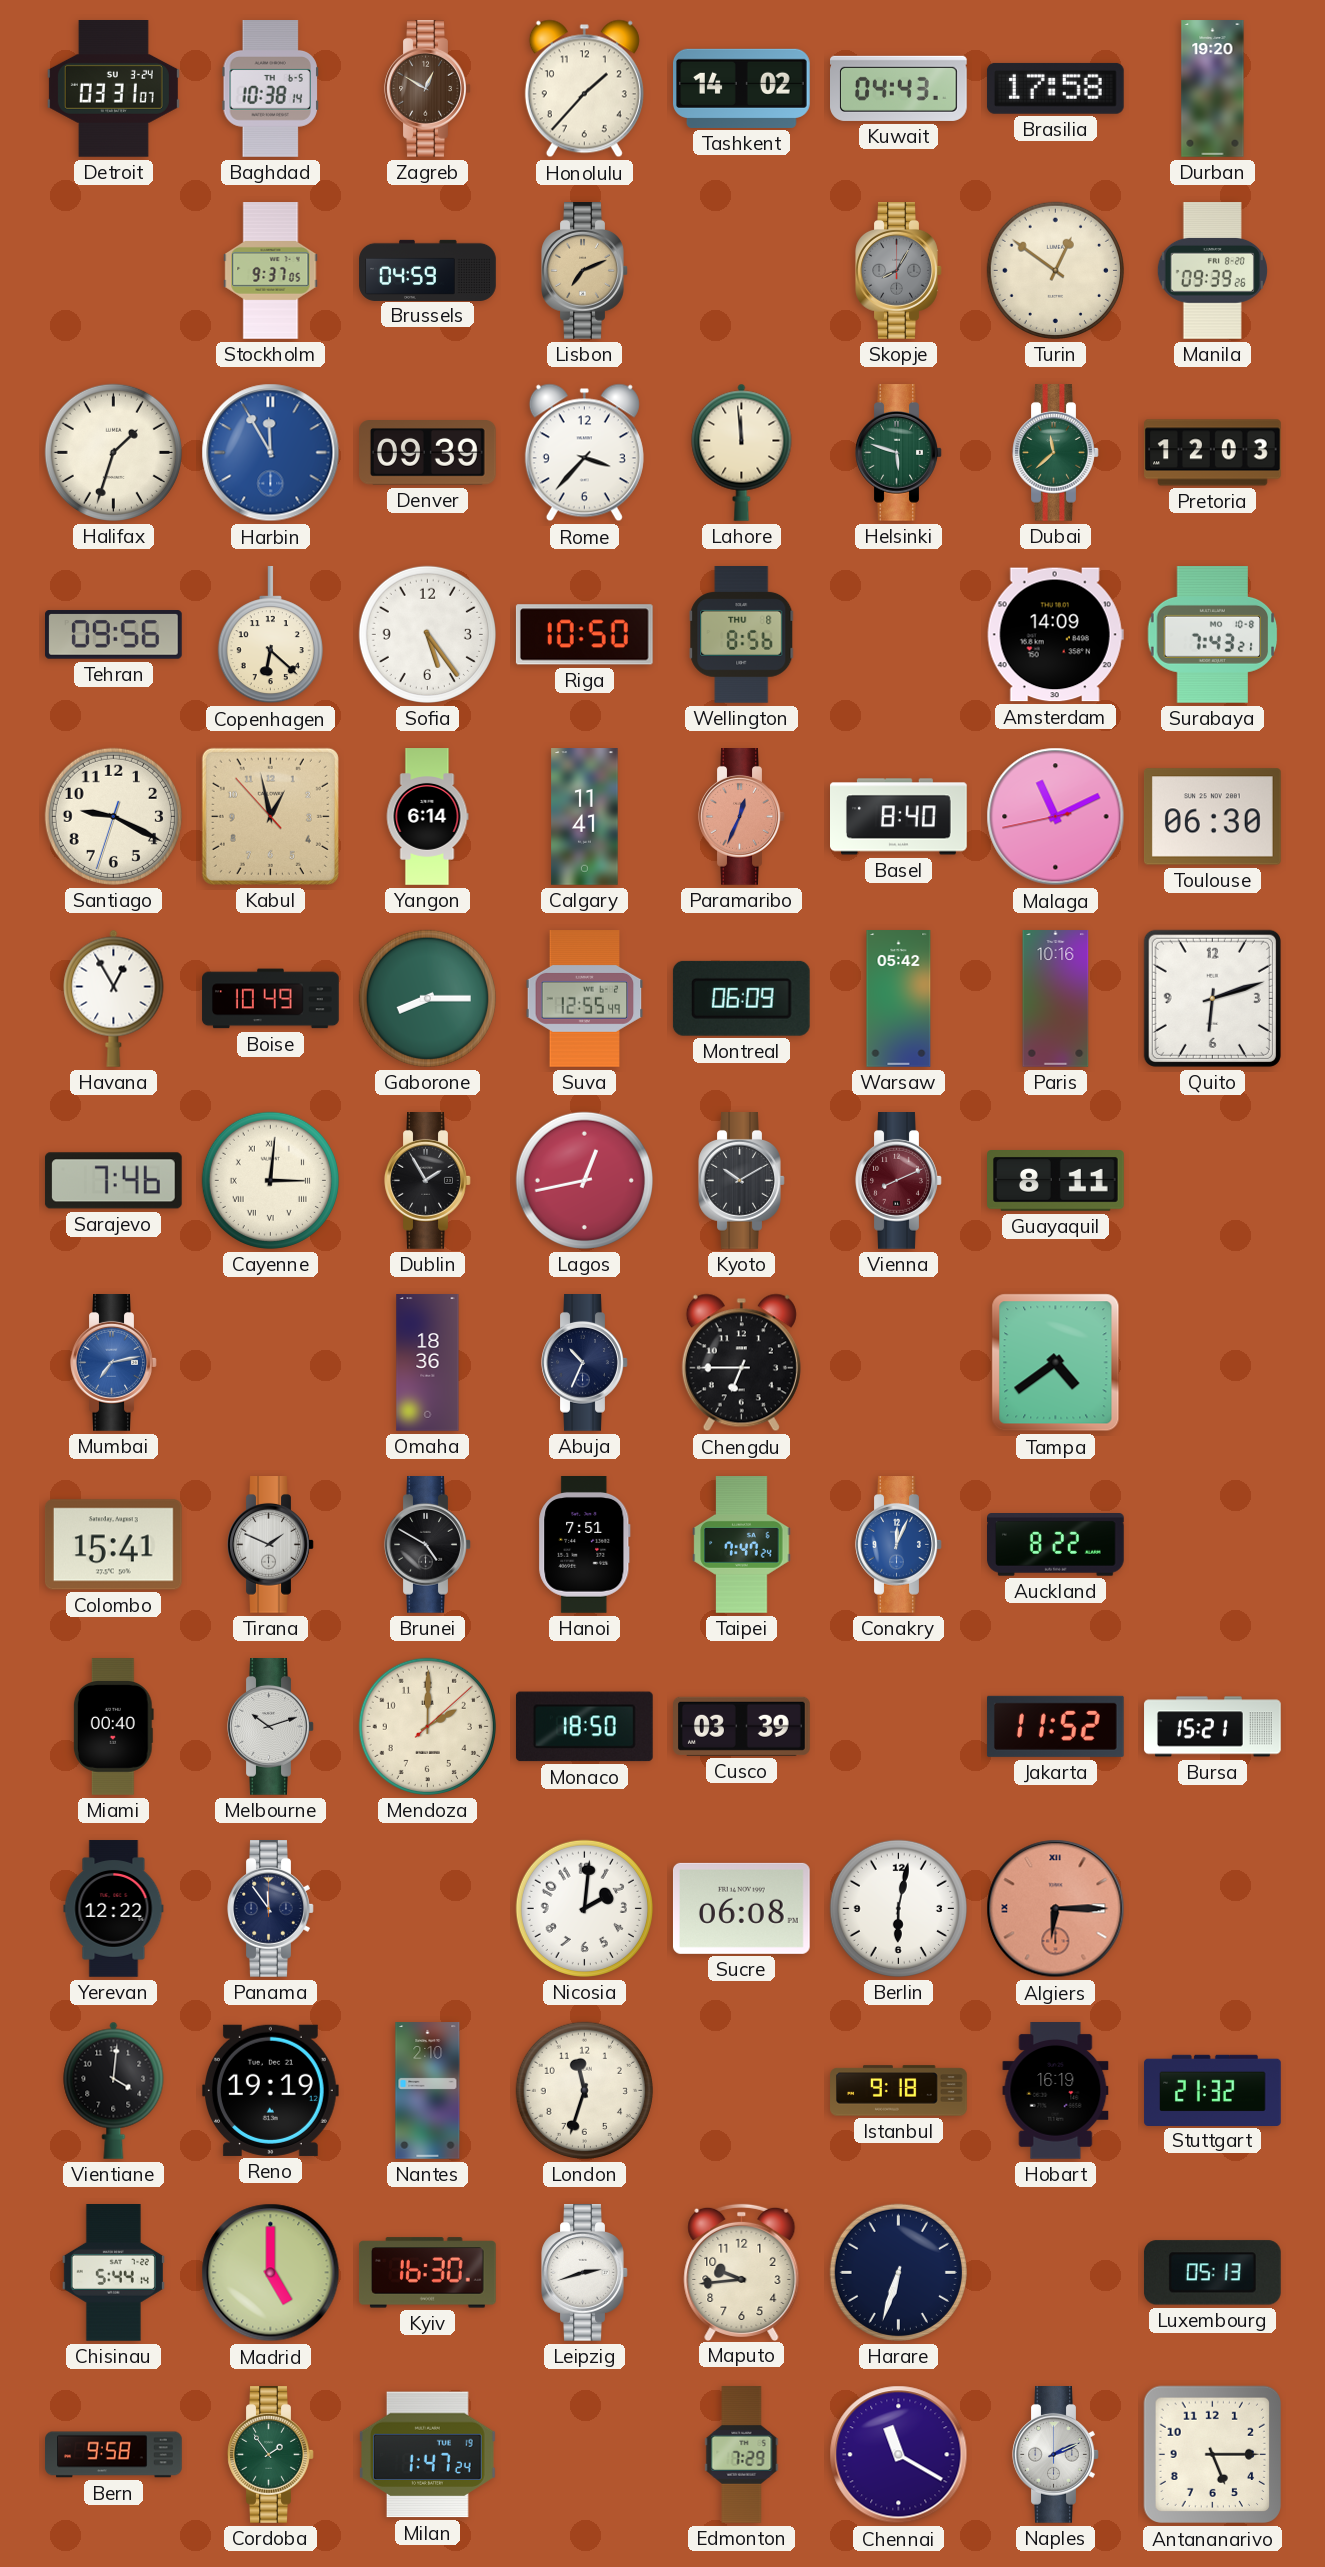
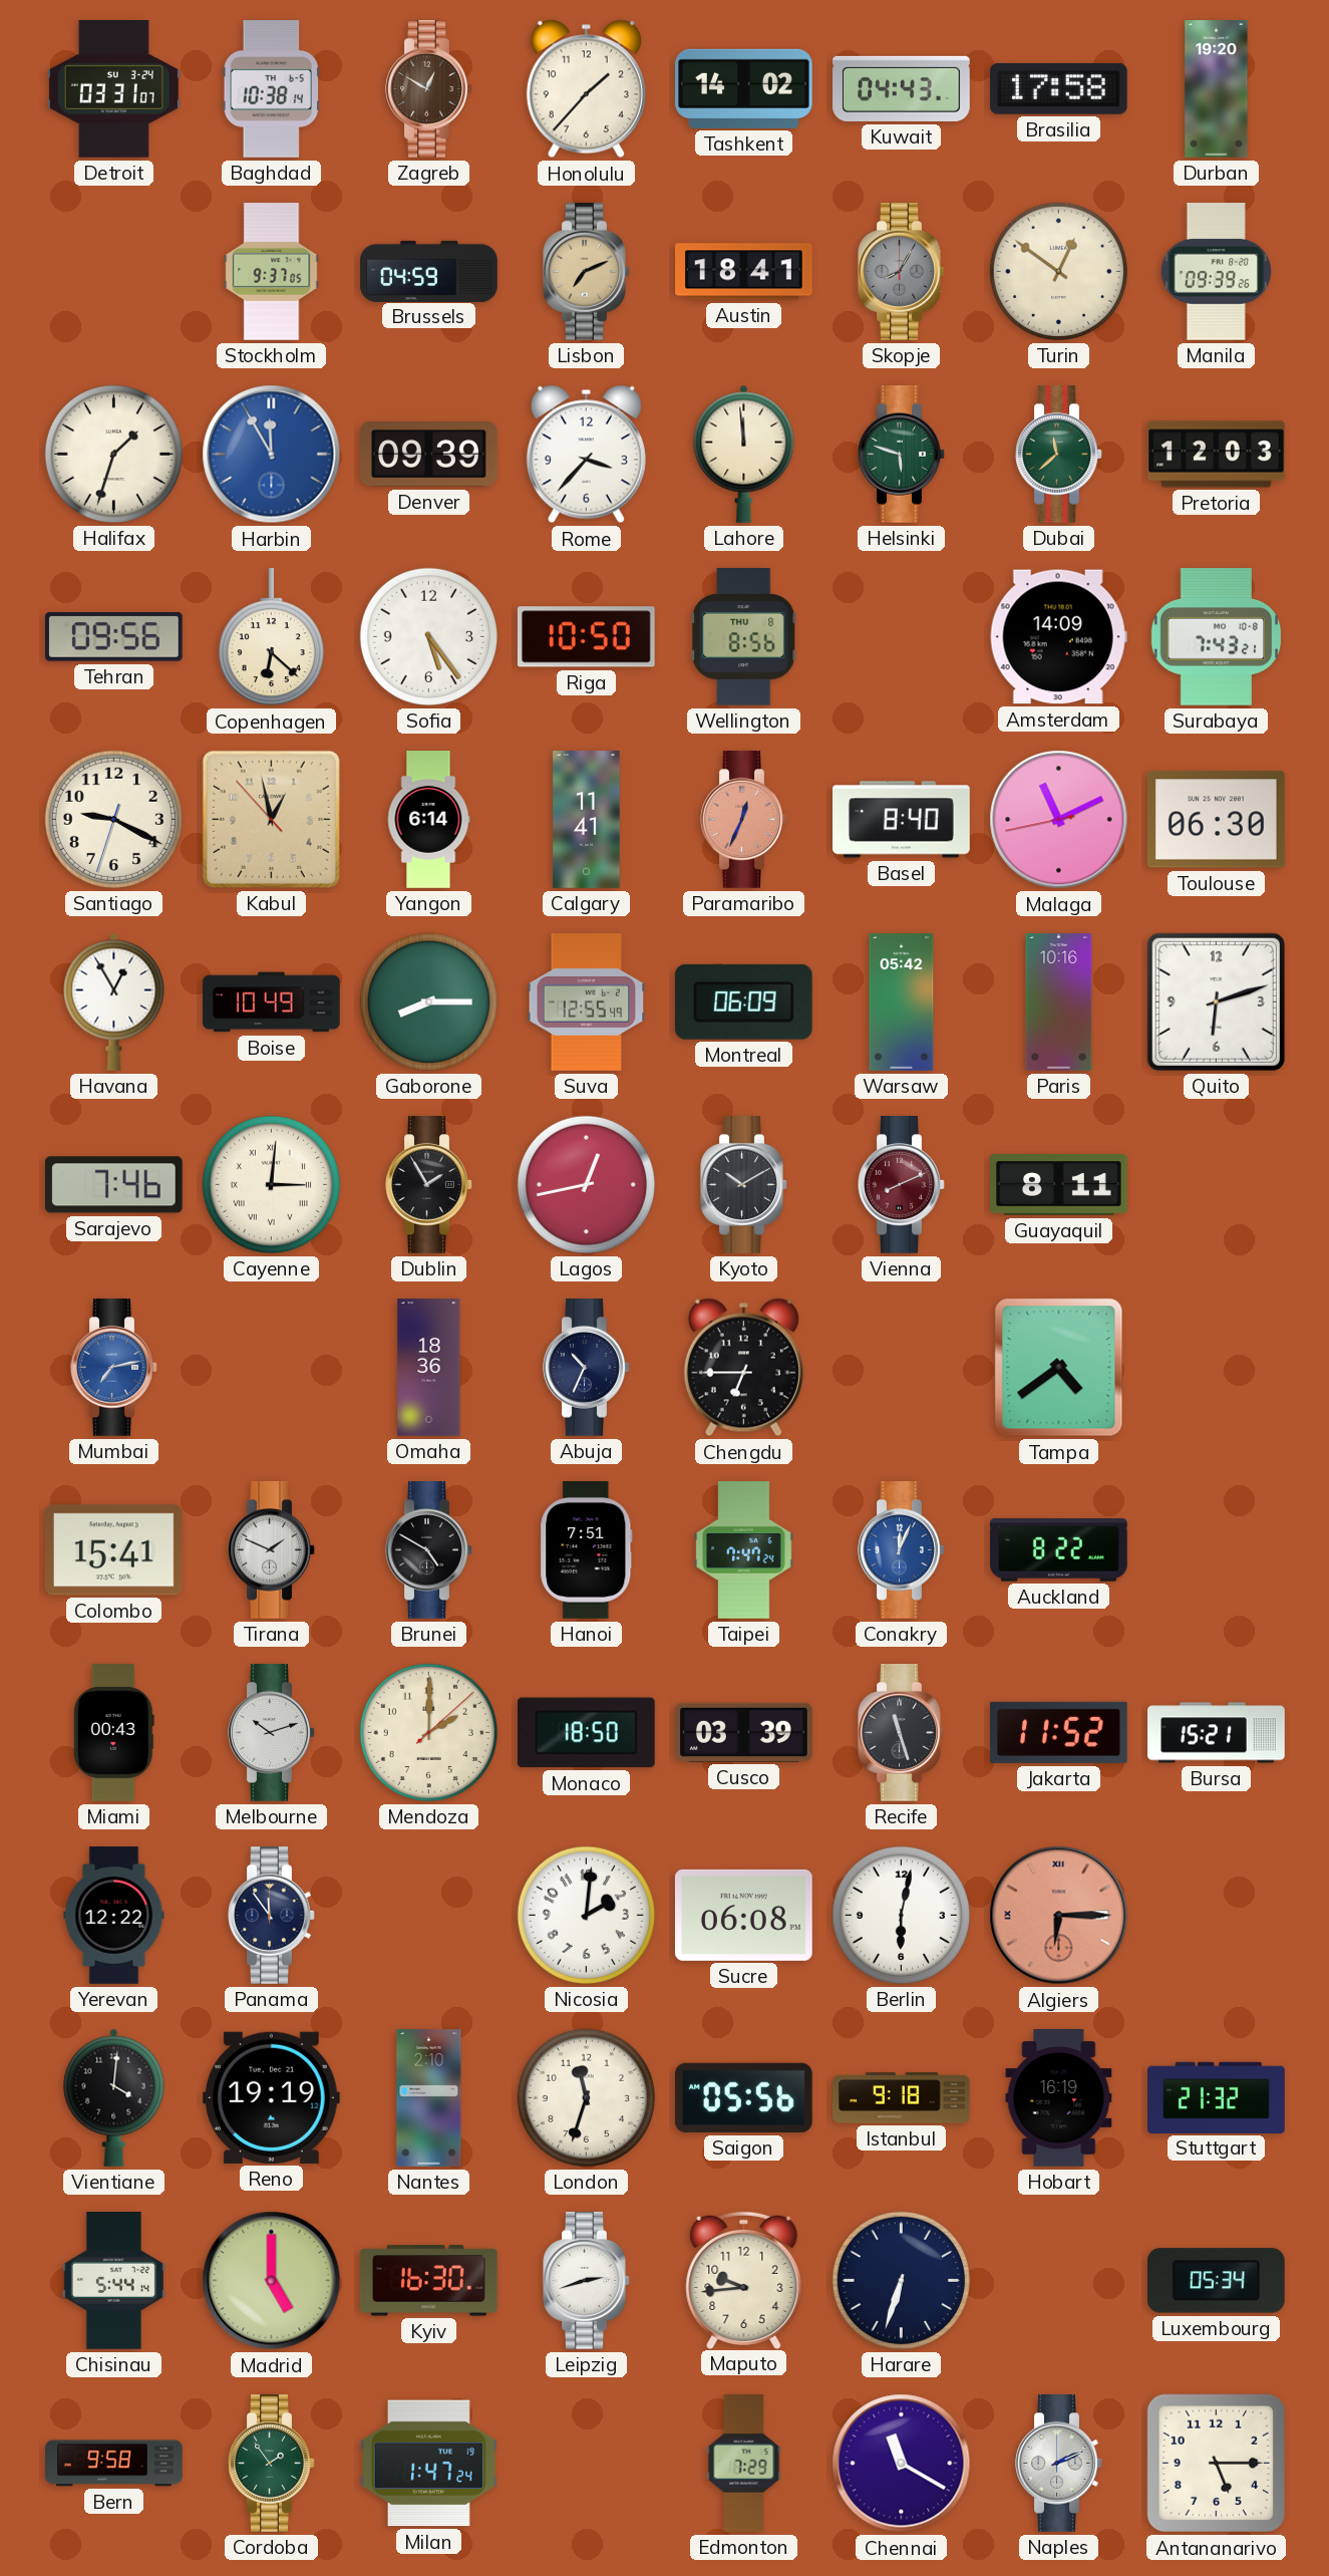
Austin: none -> 18:41
Miami: 00:40 -> 00:43
Recife: none -> 11:27
Saigon: none -> 05:56
Luxembourg: 05:13 -> 05:34
